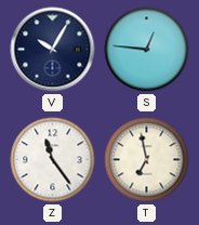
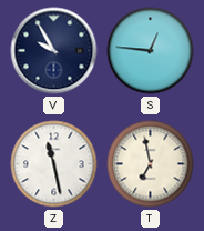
V: 10:05 -> 9:55
Z: 11:24 -> 11:28
